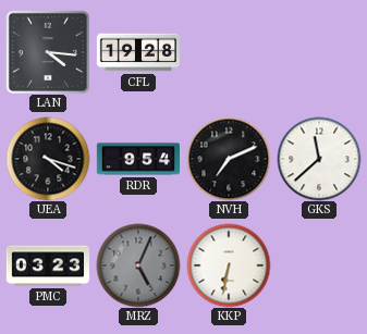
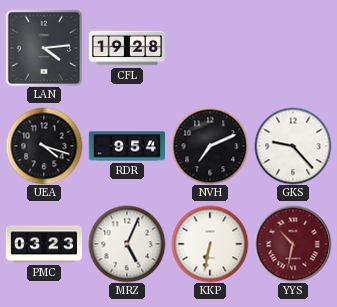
LAN: 4:16 -> 4:14
GKS: 11:38 -> 9:23
MRZ dial: grey -> white
YYS: none -> 10:32
